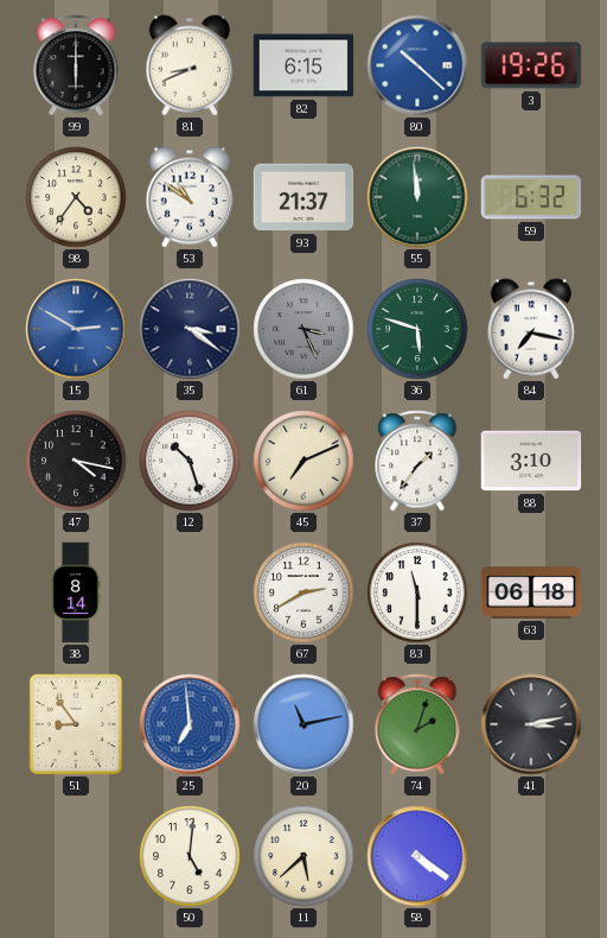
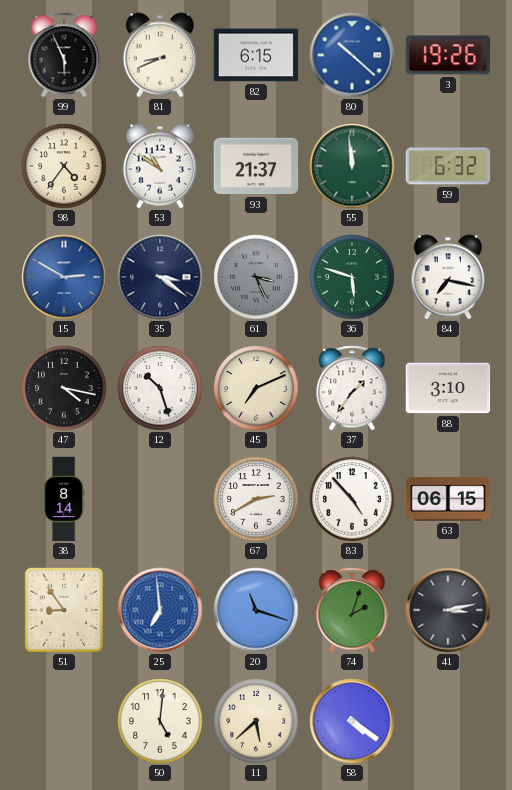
99: 6:00 -> 5:56
83: 11:30 -> 4:53
63: 06:18 -> 06:15
20: 11:13 -> 11:18
